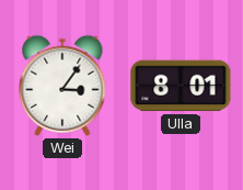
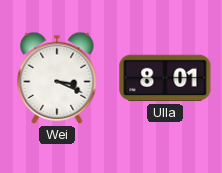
Wei: 3:06 -> 3:19
